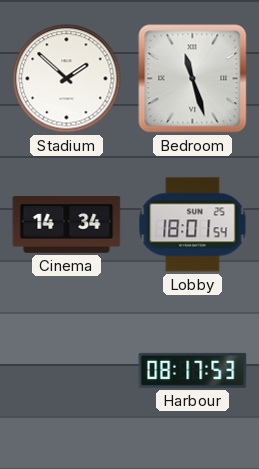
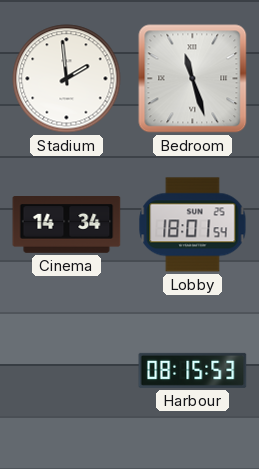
Stadium: 1:52 -> 1:59
Harbour: 08:17 -> 08:15
